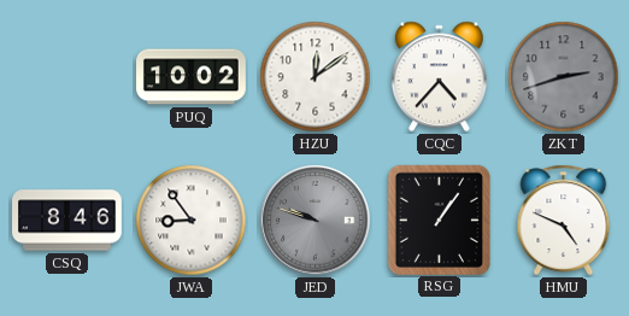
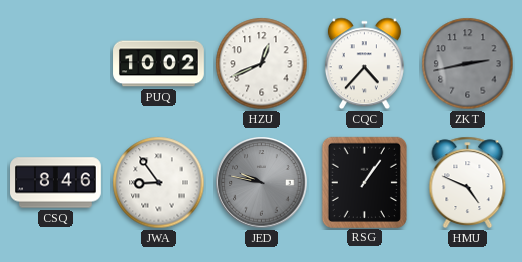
HZU: 12:09 -> 12:41
ZKT: 2:42 -> 2:43
JED: 9:48 -> 9:47
